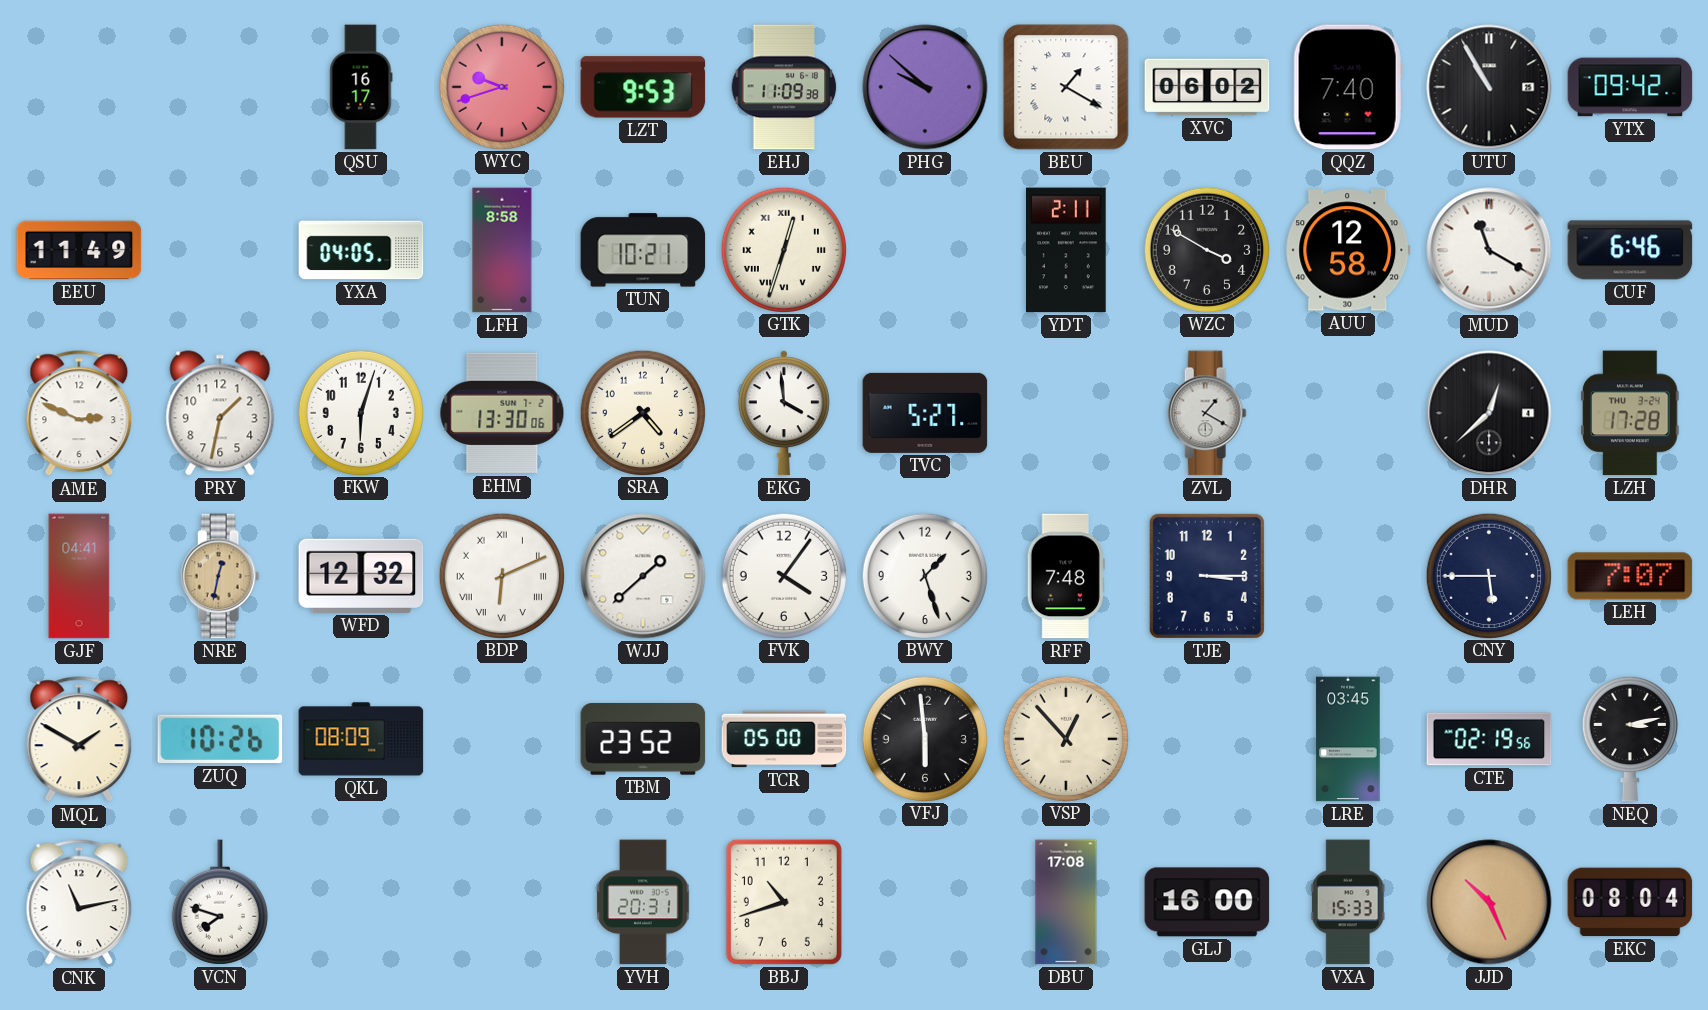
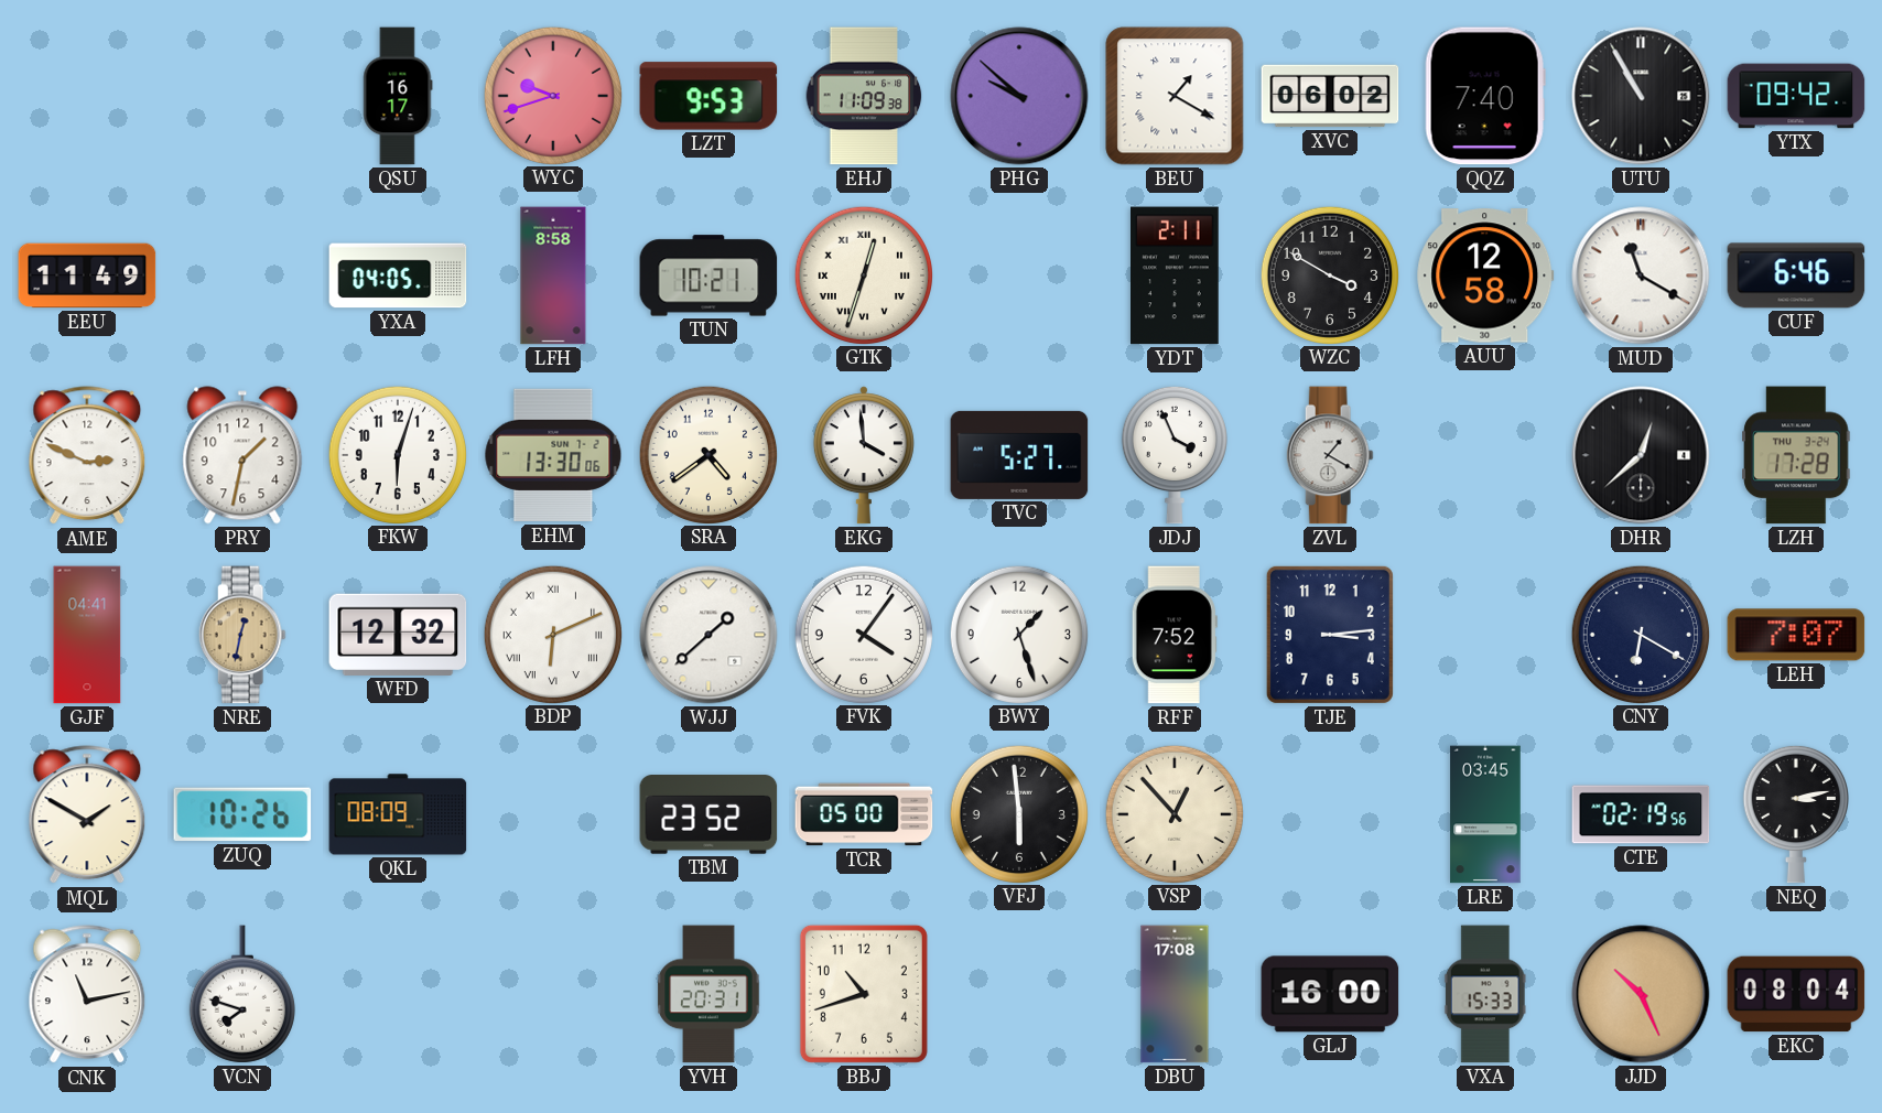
JDJ: none -> 3:56
RFF: 7:48 -> 7:52
TJE: 3:15 -> 3:14
CNY: 5:45 -> 6:20
